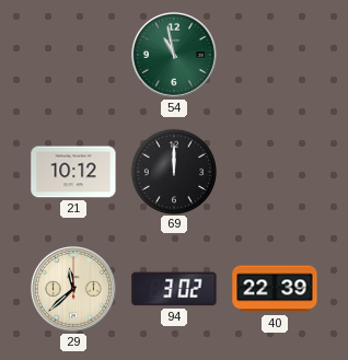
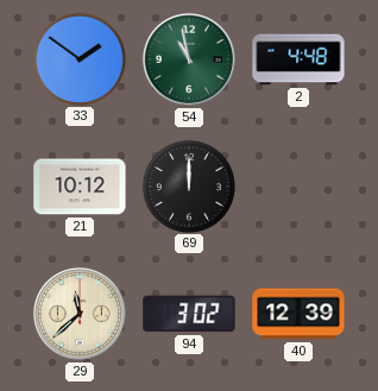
33: none -> 1:51
2: none -> 4:48
40: 22:39 -> 12:39
